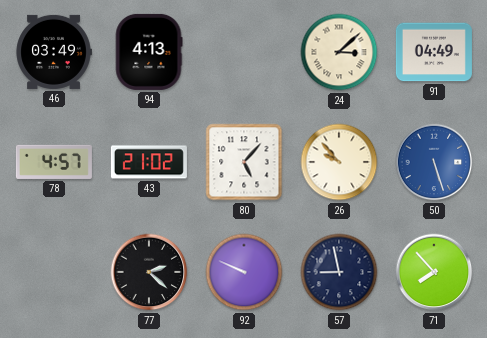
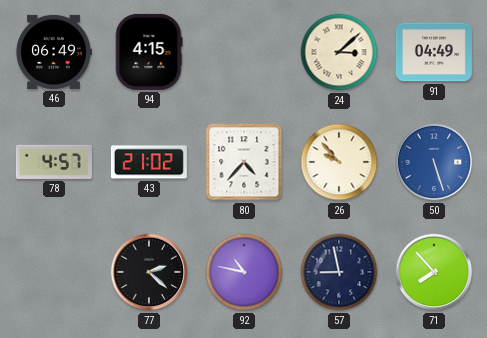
46: 03:49 -> 06:49
94: 4:13 -> 4:15
80: 5:07 -> 4:37
92: 9:49 -> 10:47
